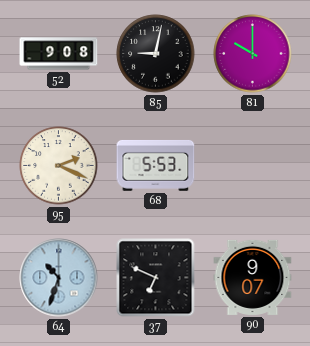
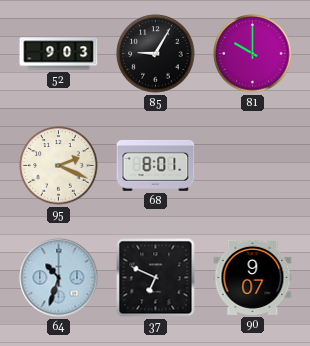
52: 9:08 -> 9:03
85: 9:02 -> 9:05
68: 5:53 -> 8:01
